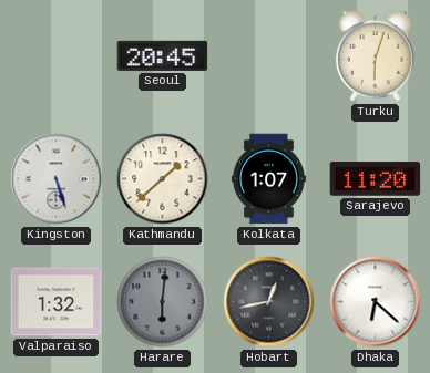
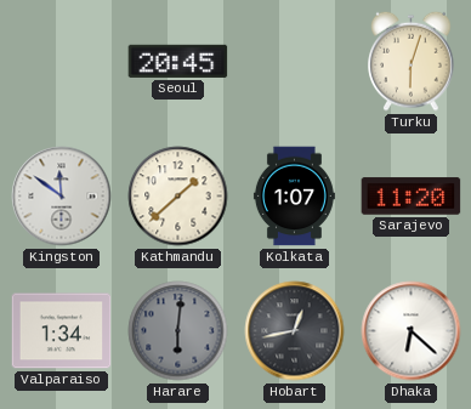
Kingston: 5:27 -> 11:51
Valparaiso: 1:32 -> 1:34
